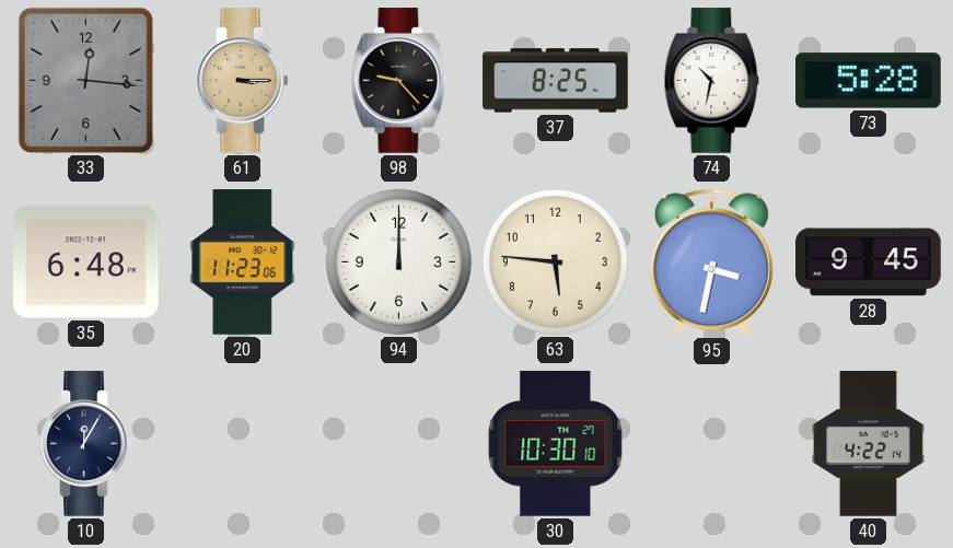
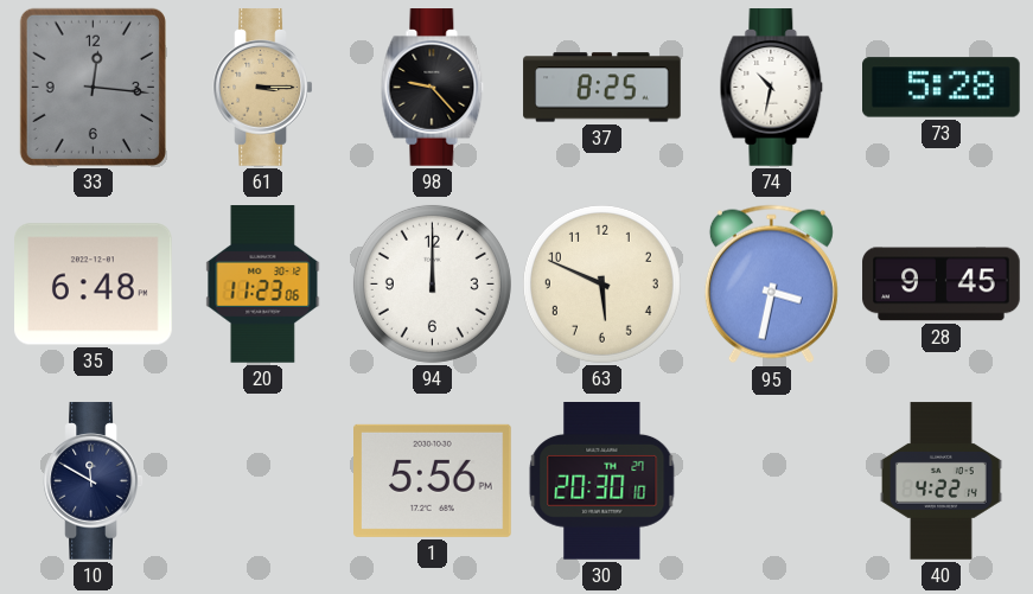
63: 5:46 -> 5:49
10: 12:05 -> 11:50
1: none -> 5:56
30: 10:30 -> 20:30
